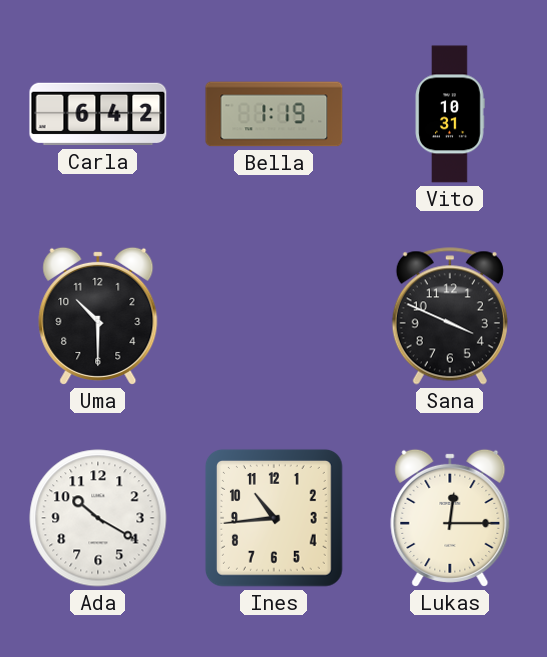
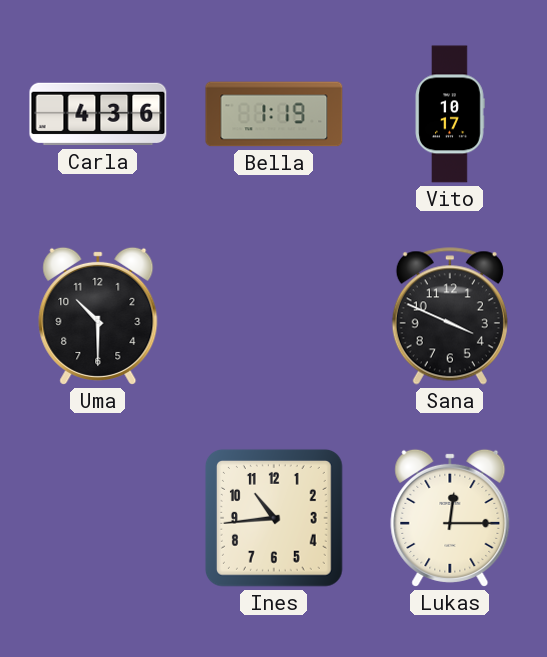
Carla: 6:42 -> 4:36
Vito: 10:31 -> 10:17
Ada: 10:20 -> none
